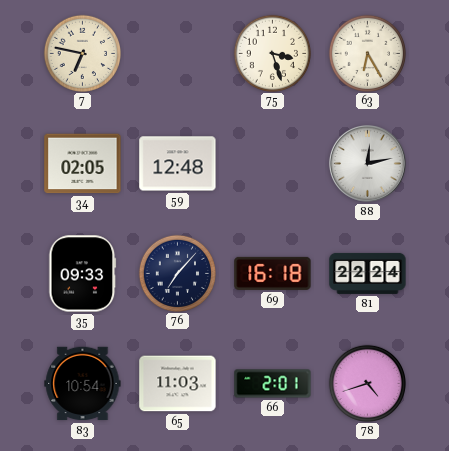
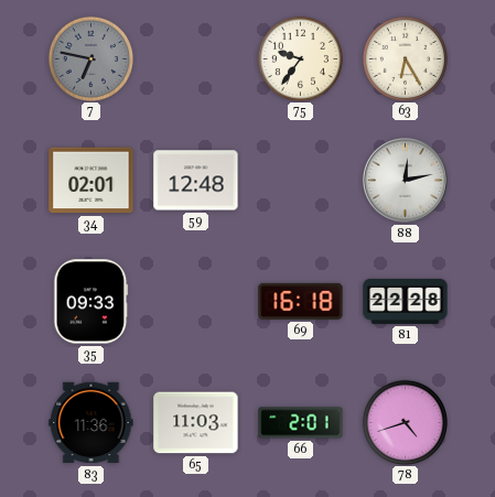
7 dial: cream -> grey
75: 3:27 -> 9:36
34: 02:05 -> 02:01
76: 7:07 -> none
81: 22:24 -> 22:28
83: 10:54 -> 11:36
